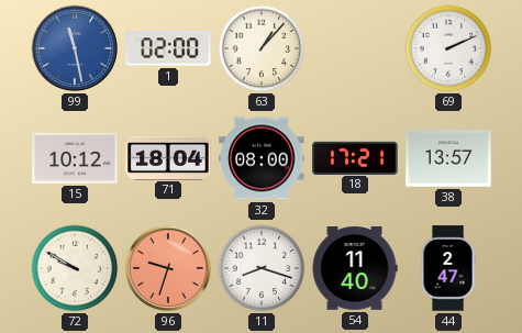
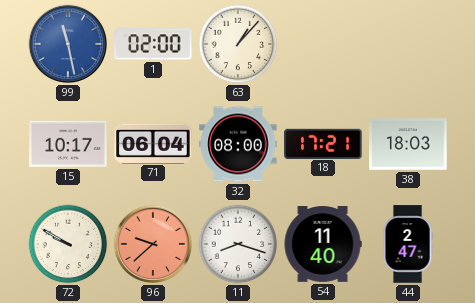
69: 2:11 -> none
15: 10:12 -> 10:17
71: 18:04 -> 06:04
38: 13:57 -> 18:03
96: 9:33 -> 9:38
